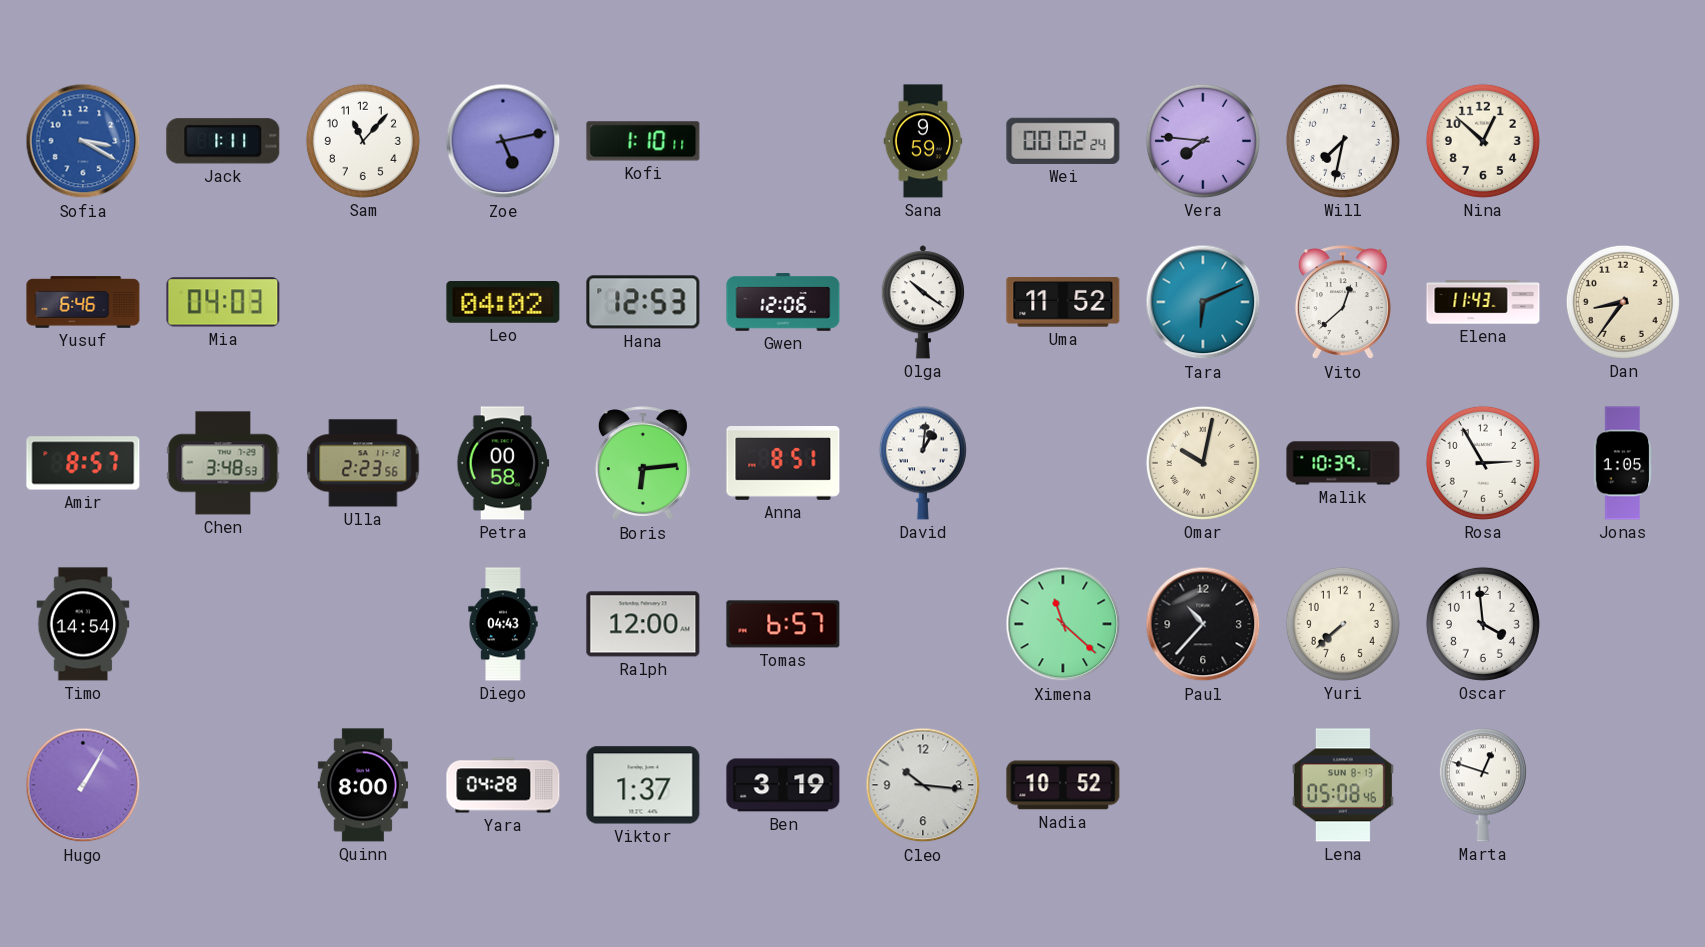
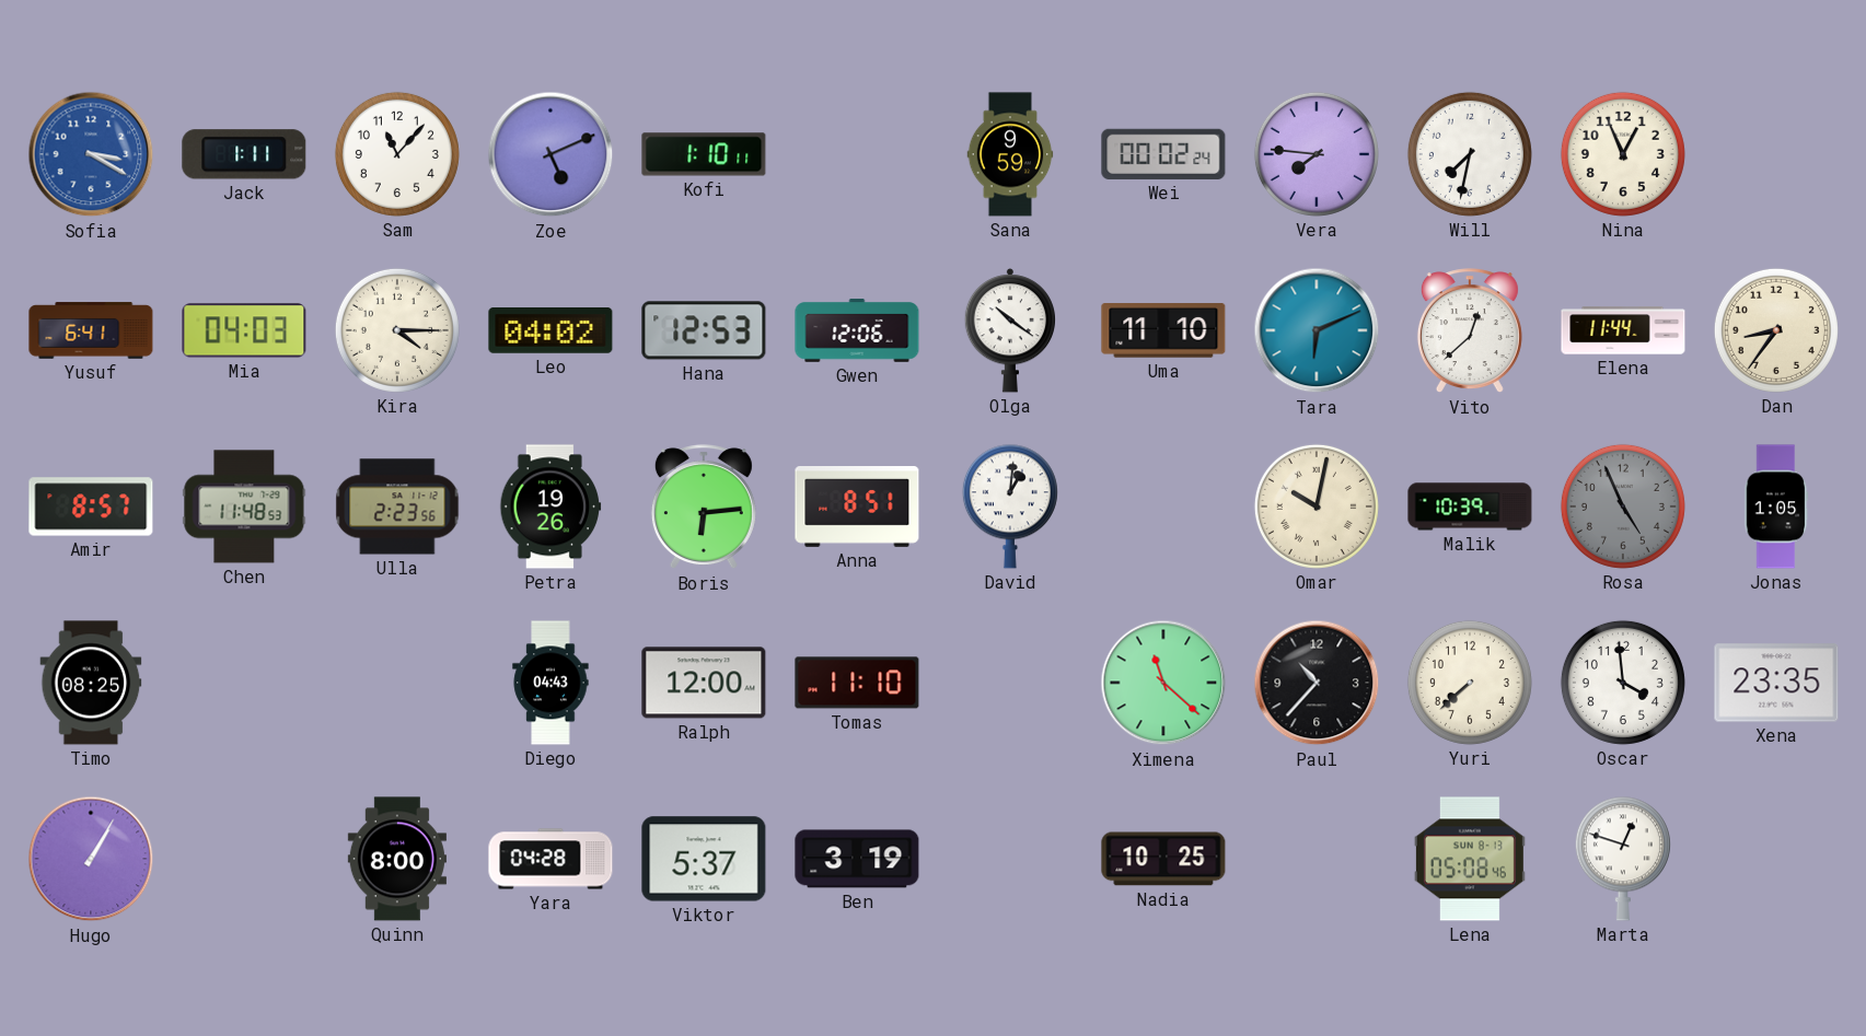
Zoe: 5:13 -> 5:11
Nina: 12:52 -> 12:56
Yusuf: 6:46 -> 6:41
Kira: none -> 4:15
Uma: 11:52 -> 11:10
Elena: 11:43 -> 11:44
Chen: 3:48 -> 11:48
Petra: 00:58 -> 19:26
Rosa: 2:55 -> 4:56
Rosa dial: white -> grey
Timo: 14:54 -> 08:25
Tomas: 6:57 -> 11:10
Xena: none -> 23:35
Viktor: 1:37 -> 5:37
Cleo: 10:16 -> none
Nadia: 10:52 -> 10:25
